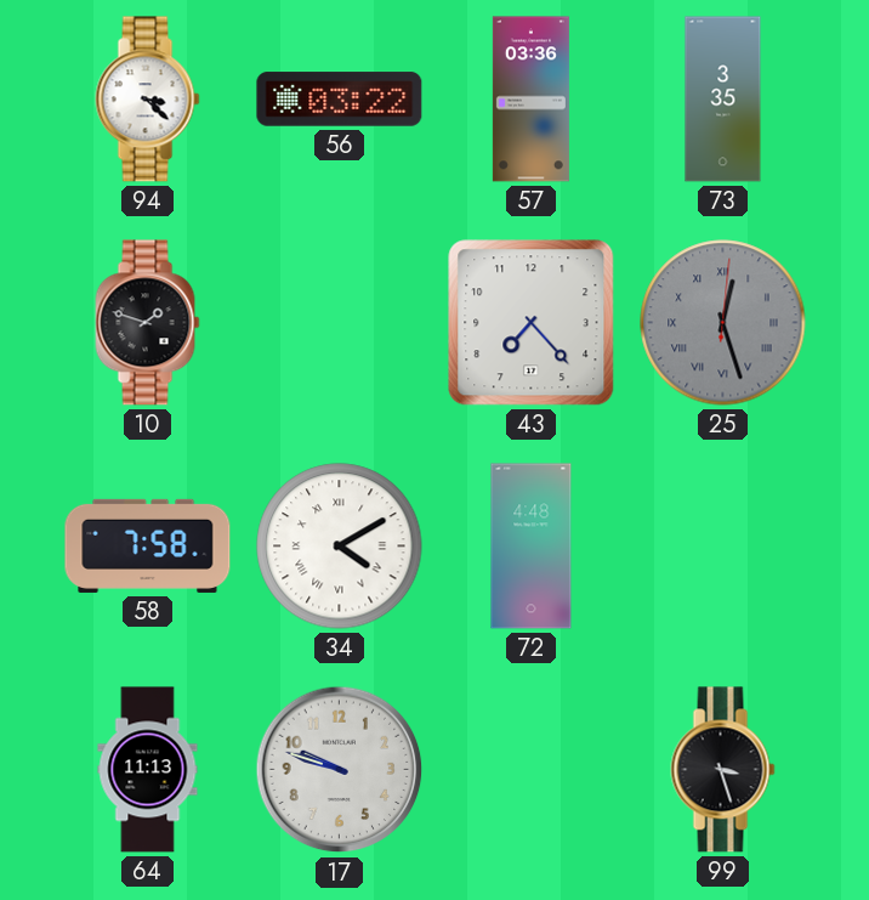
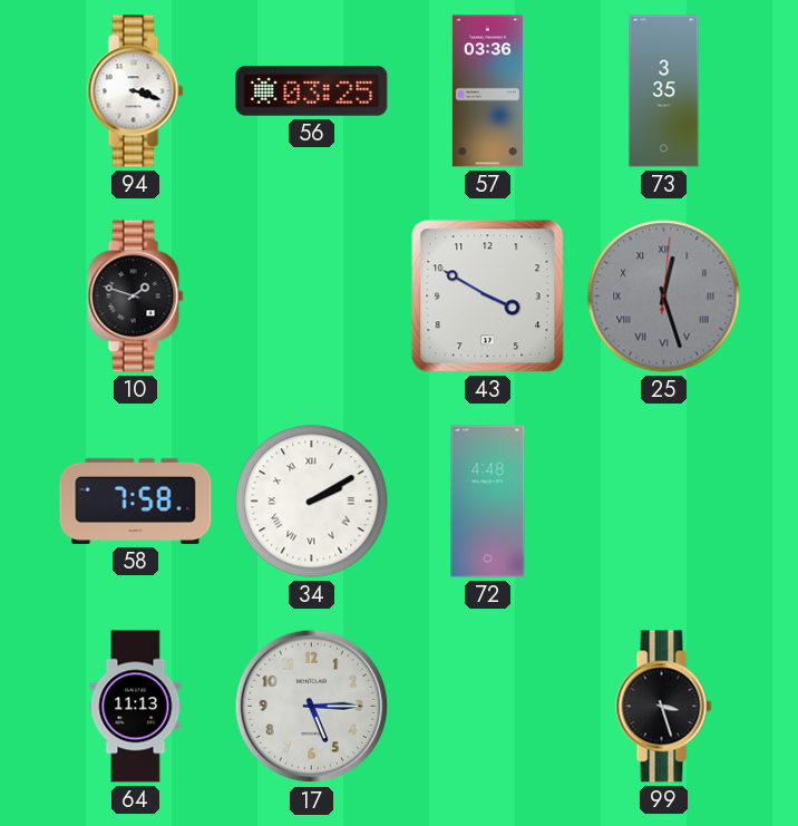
94: 3:22 -> 3:18
56: 03:22 -> 03:25
43: 7:23 -> 3:50
34: 4:10 -> 2:10
17: 9:48 -> 5:15
